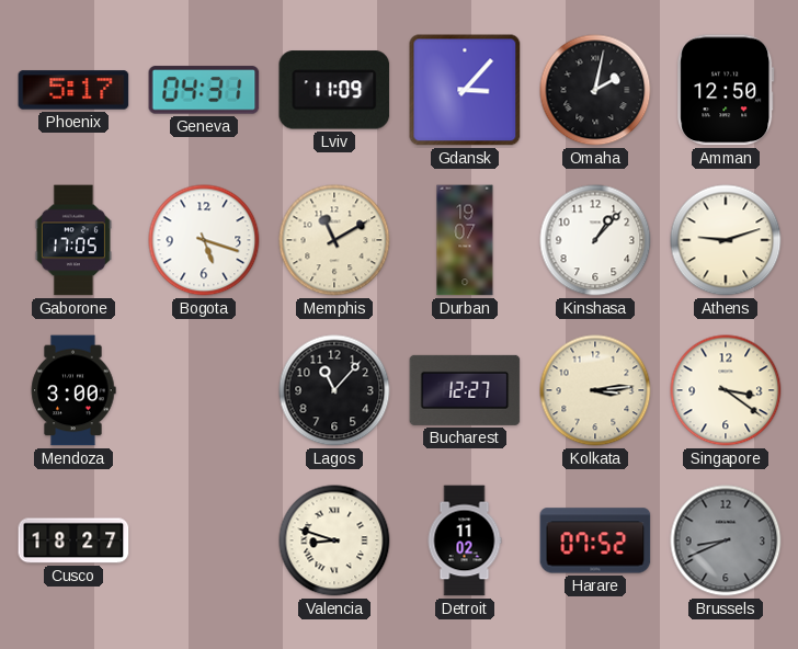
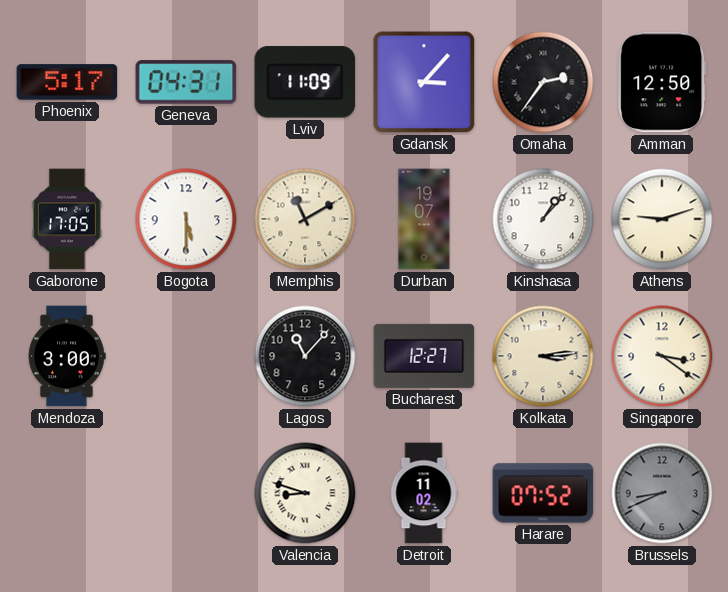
Omaha: 2:02 -> 2:36
Bogota: 5:18 -> 5:30
Cusco: 18:27 -> none
